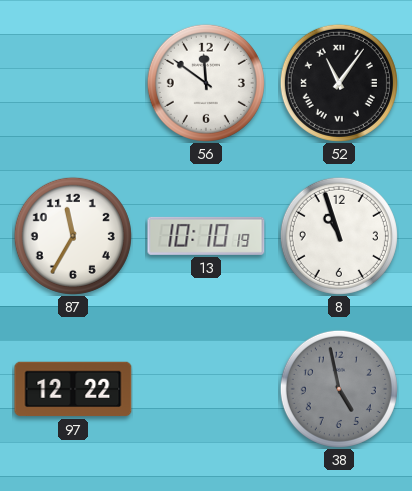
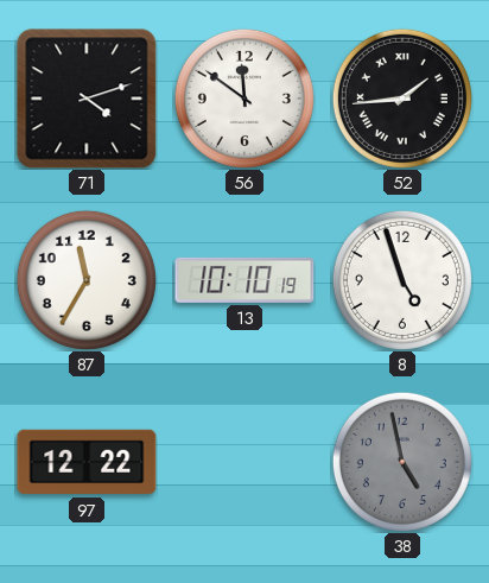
71: none -> 4:12
52: 11:06 -> 1:44
8: 10:57 -> 4:57
